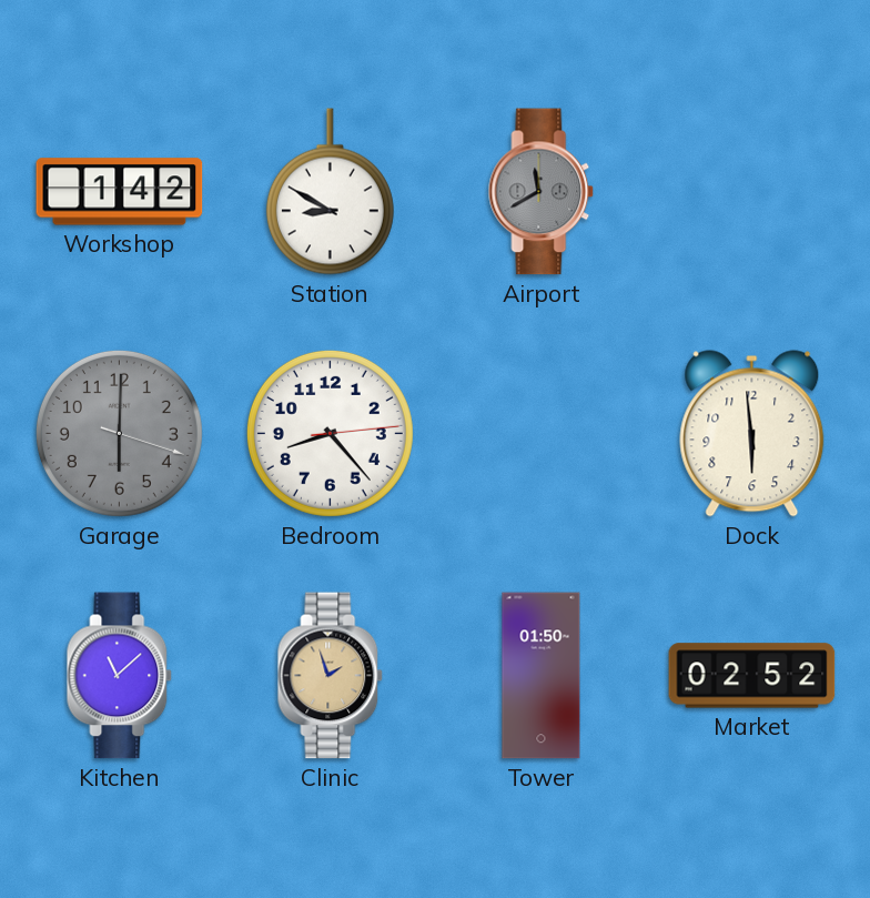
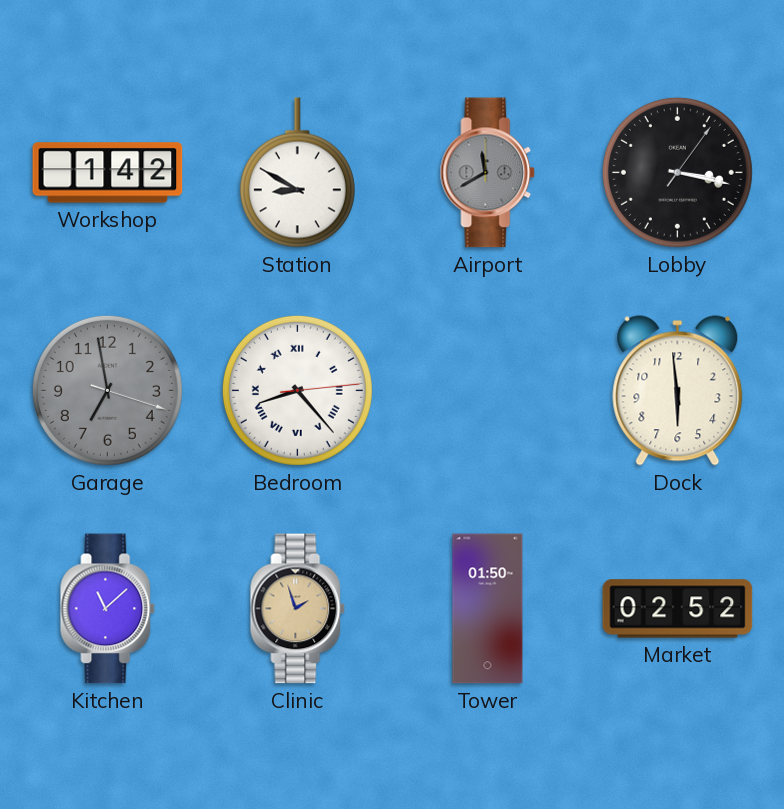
Lobby: none -> 3:17
Garage: 6:00 -> 6:58
Bedroom numerals: Arabic -> Roman
